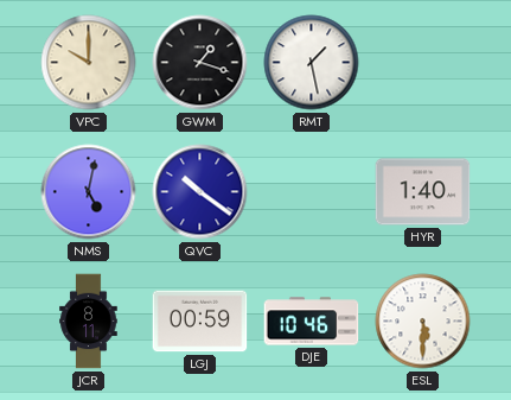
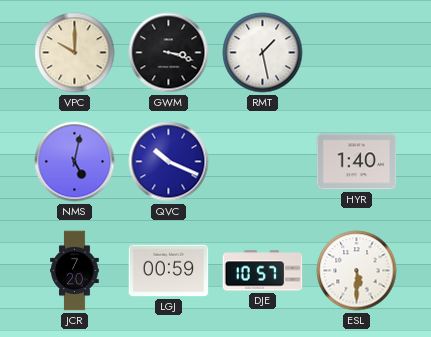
GWM: 1:18 -> 3:18
QVC: 10:21 -> 10:19
JCR: 8:11 -> 7:20
DJE: 10:46 -> 10:57
